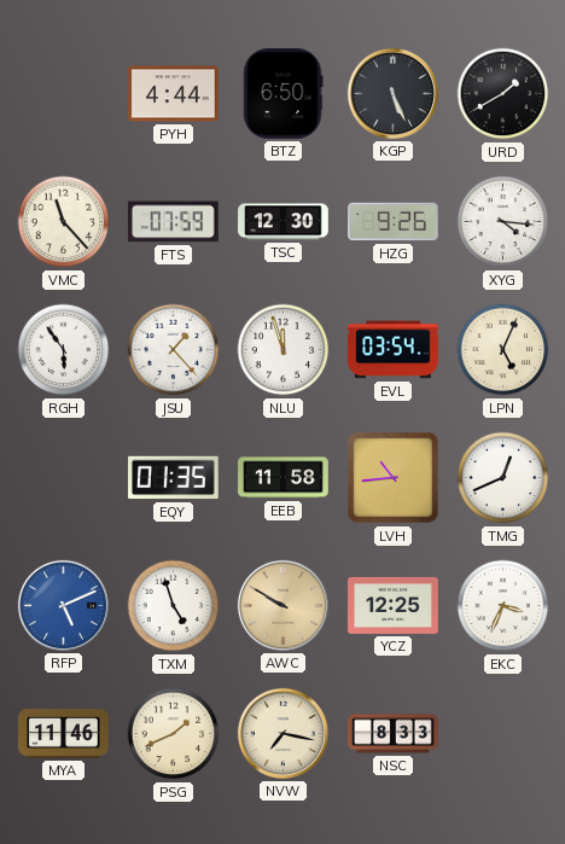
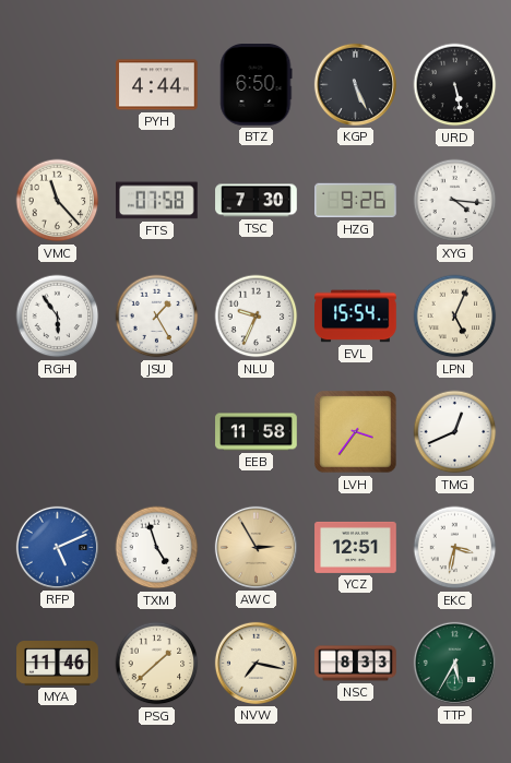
URD: 1:40 -> 5:28
FTS: 07:59 -> 07:58
TSC: 12:30 -> 7:30
JSU: 1:23 -> 1:25
NLU: 11:57 -> 9:34
EVL: 03:54 -> 15:54
EQY: 01:35 -> none
LVH: 10:44 -> 3:36
AWC: 9:50 -> 2:55
YCZ: 12:25 -> 12:51
EKC: 3:34 -> 3:32
PSG: 1:41 -> 1:38
TTP: none -> 5:35
